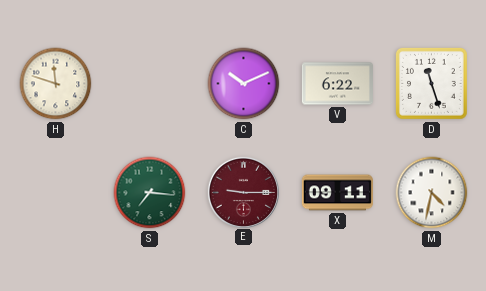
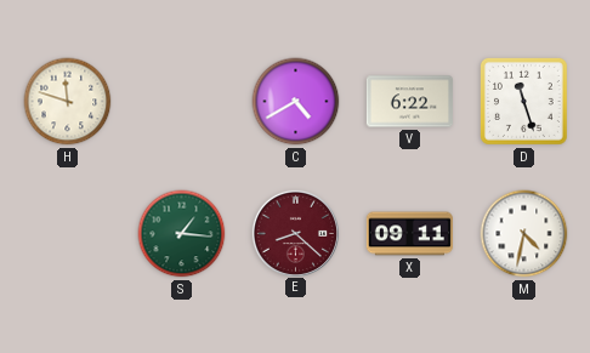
C: 10:11 -> 4:40
S: 7:16 -> 1:16
E: 9:15 -> 8:22
